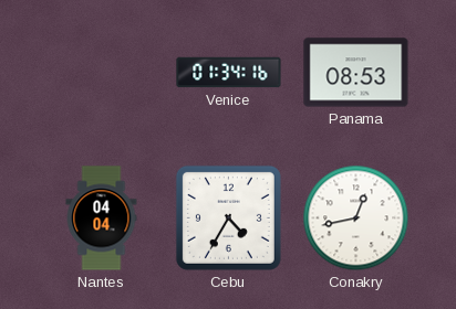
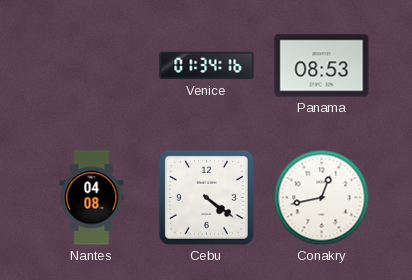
Nantes: 04:04 -> 04:08
Cebu: 4:35 -> 4:21
